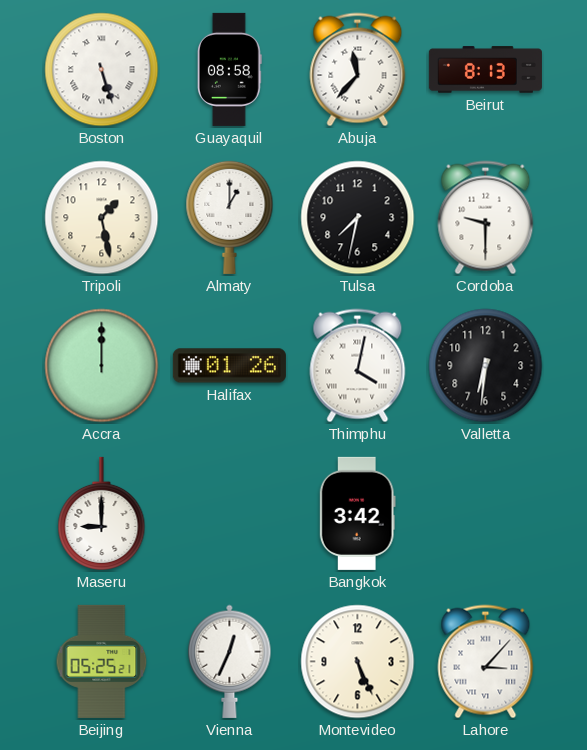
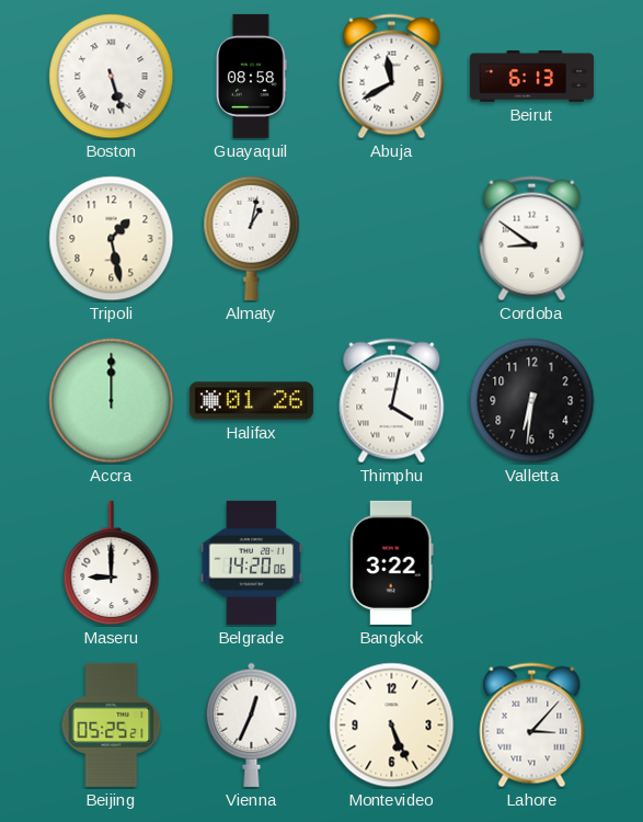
Abuja: 11:37 -> 11:40
Beirut: 8:13 -> 6:13
Almaty: 1:00 -> 1:02
Tulsa: 7:32 -> none
Cordoba: 9:30 -> 8:51
Belgrade: none -> 14:20
Bangkok: 3:42 -> 3:22
